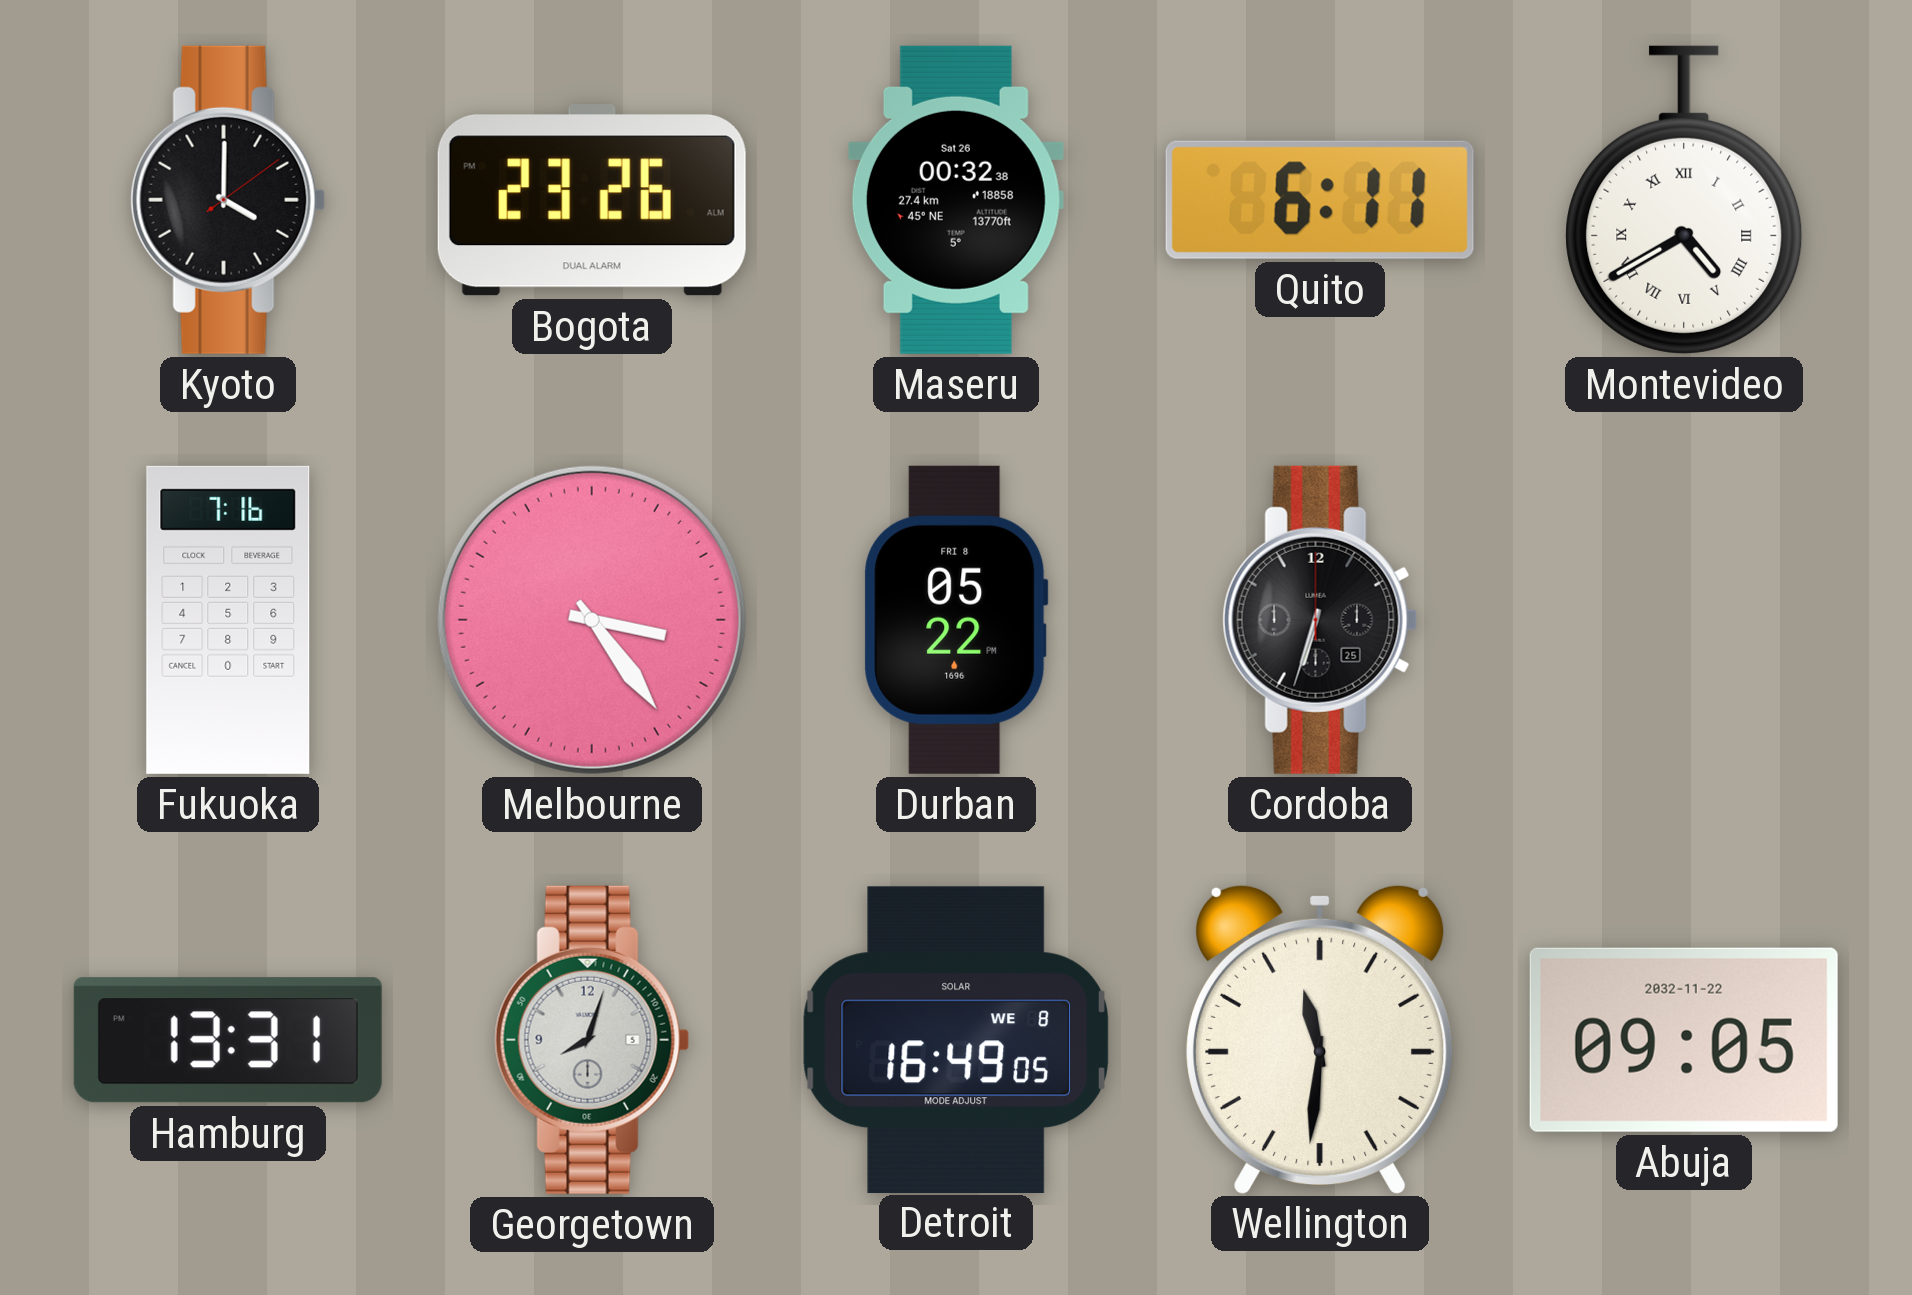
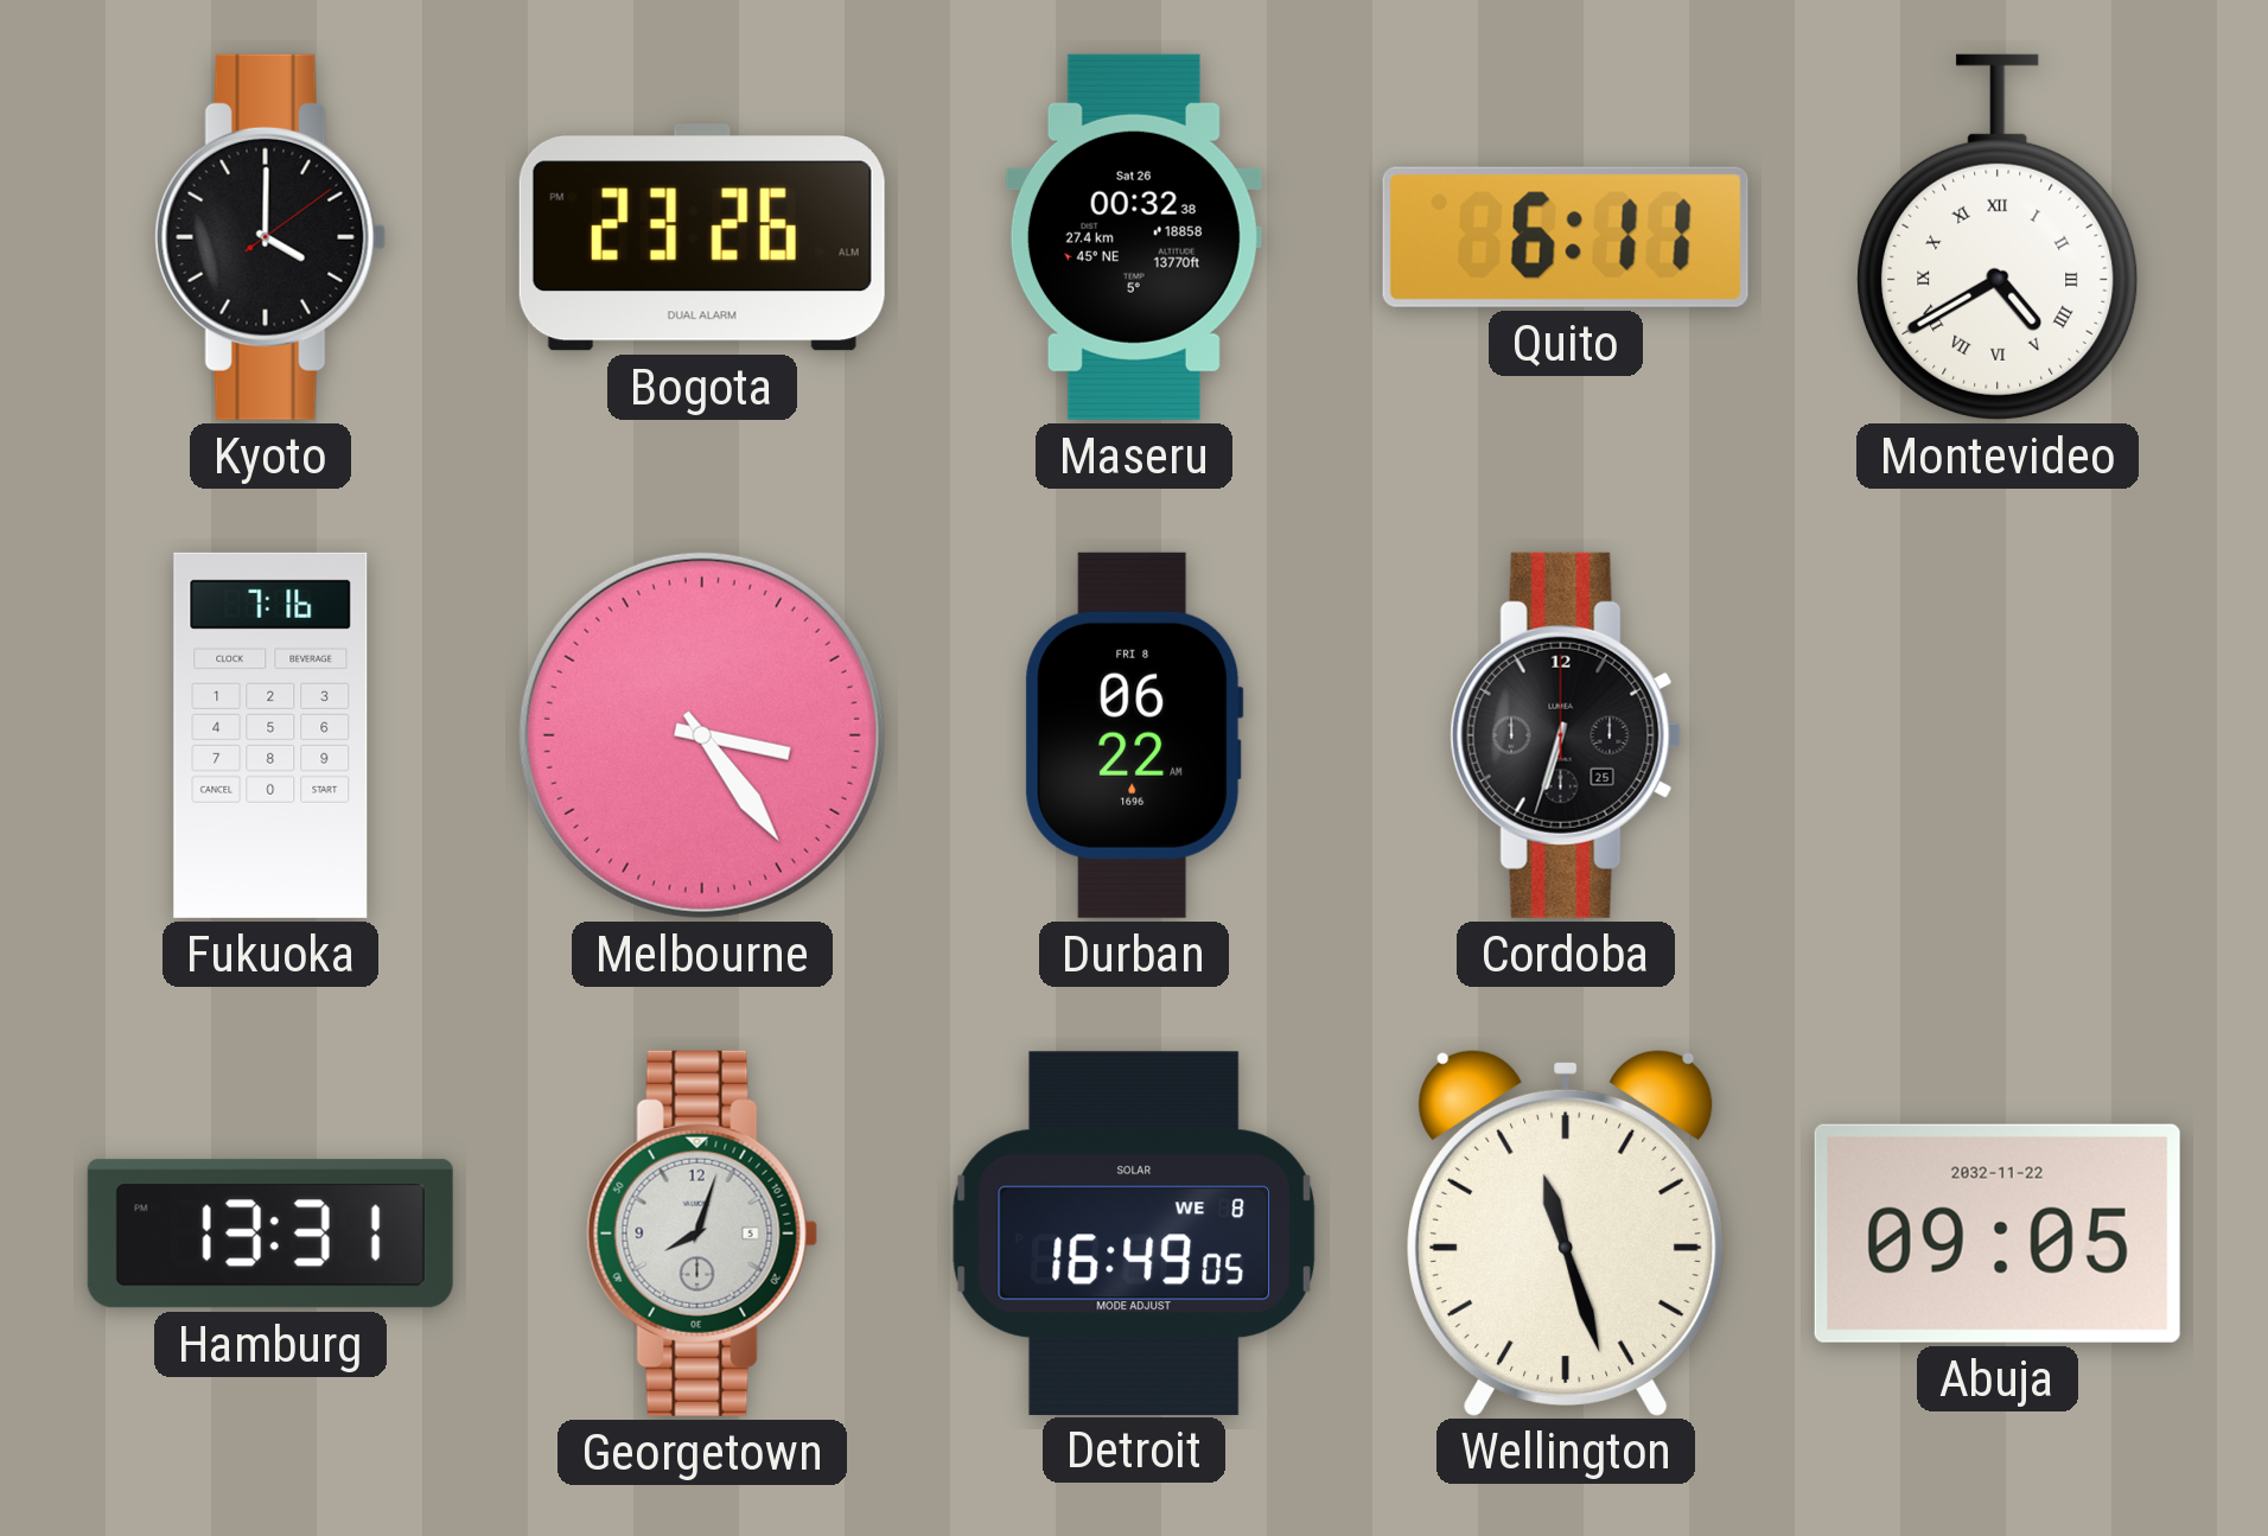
Durban: 05:22 -> 06:22
Wellington: 11:31 -> 11:27
